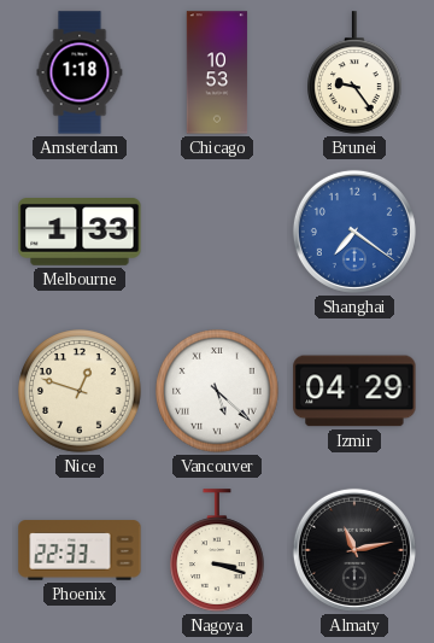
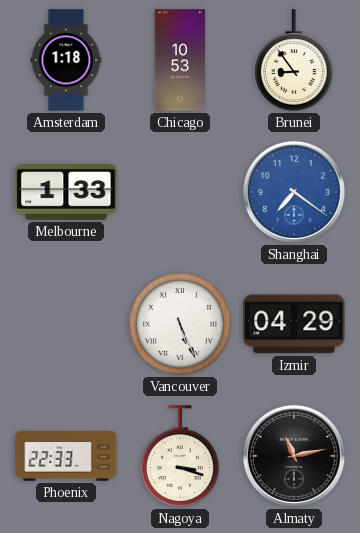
Brunei: 9:24 -> 8:54
Nice: 12:48 -> none
Vancouver: 5:22 -> 5:26
